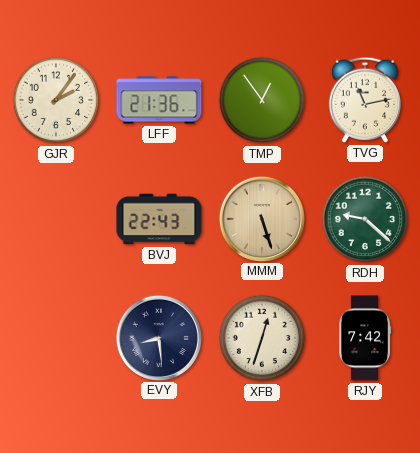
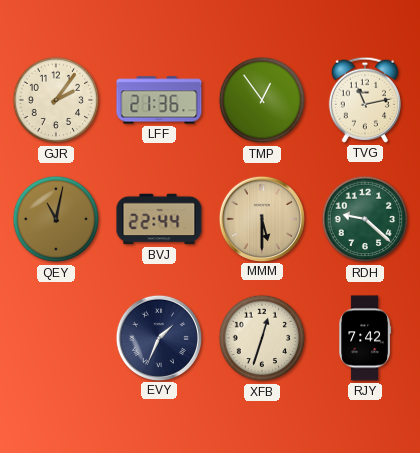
QEY: none -> 11:02
BVJ: 22:43 -> 22:44
MMM: 5:27 -> 5:30
EVY: 8:29 -> 1:34
